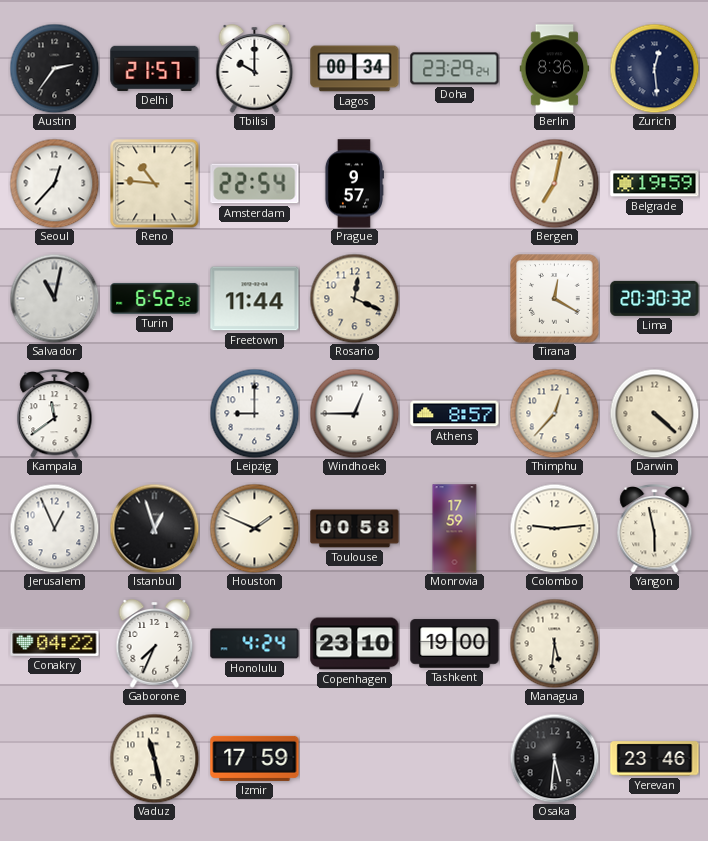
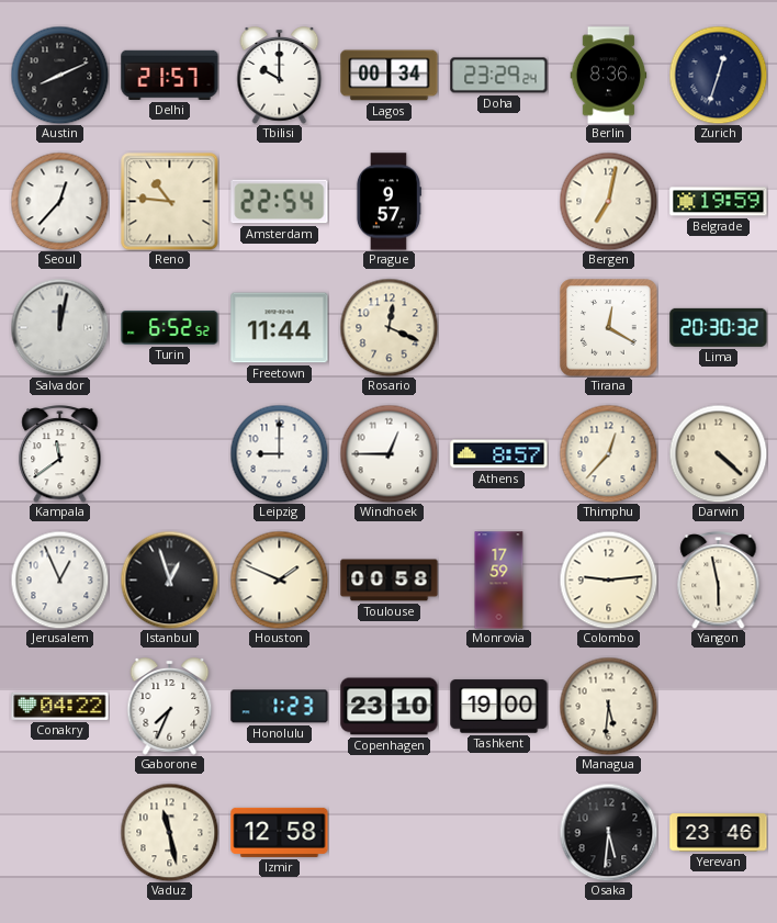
Austin: 2:36 -> 8:11
Zurich: 12:29 -> 12:33
Salvador: 11:02 -> 12:02
Honolulu: 4:24 -> 1:23
Izmir: 17:59 -> 12:58
